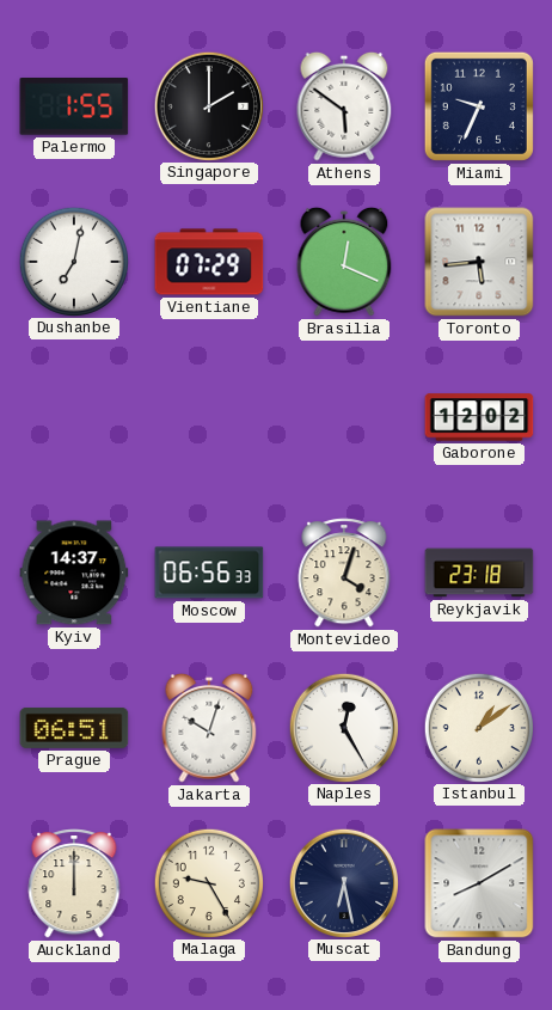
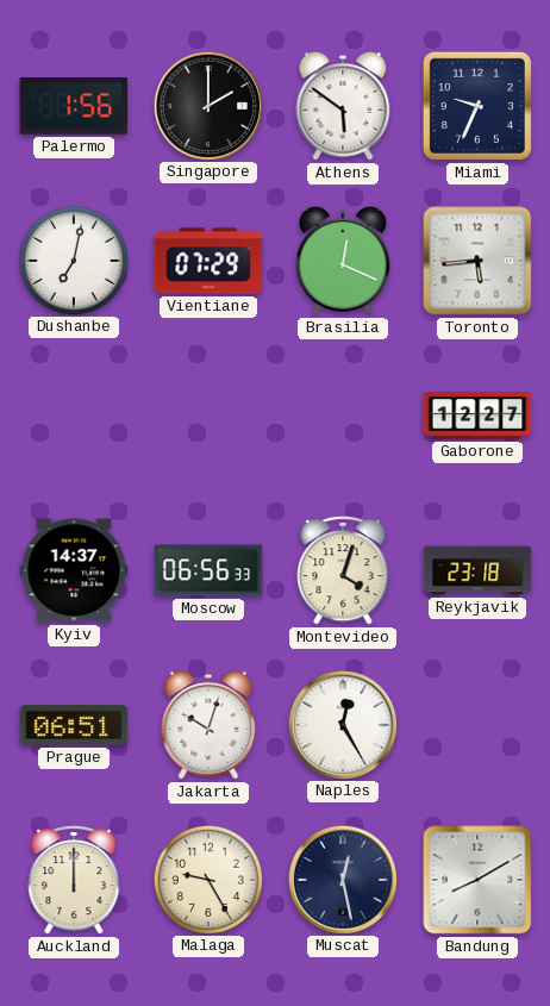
Palermo: 1:55 -> 1:56
Gaborone: 12:02 -> 12:27
Istanbul: 1:09 -> none
Muscat: 6:28 -> 12:28
